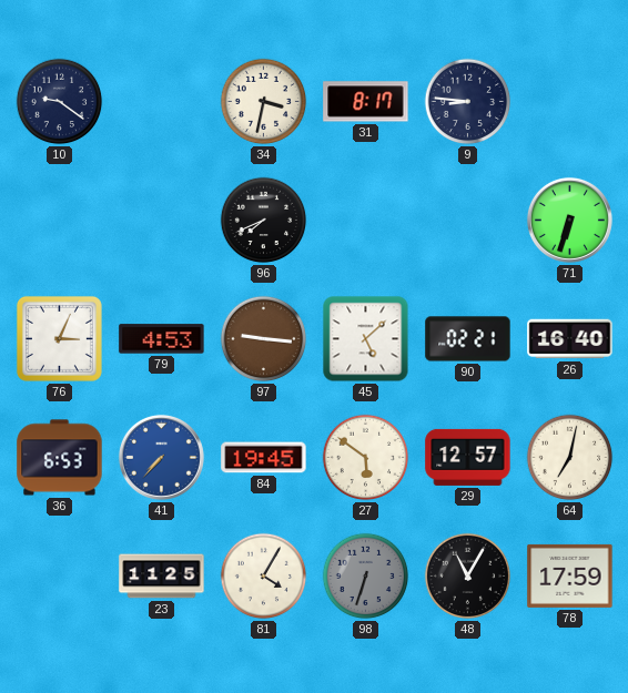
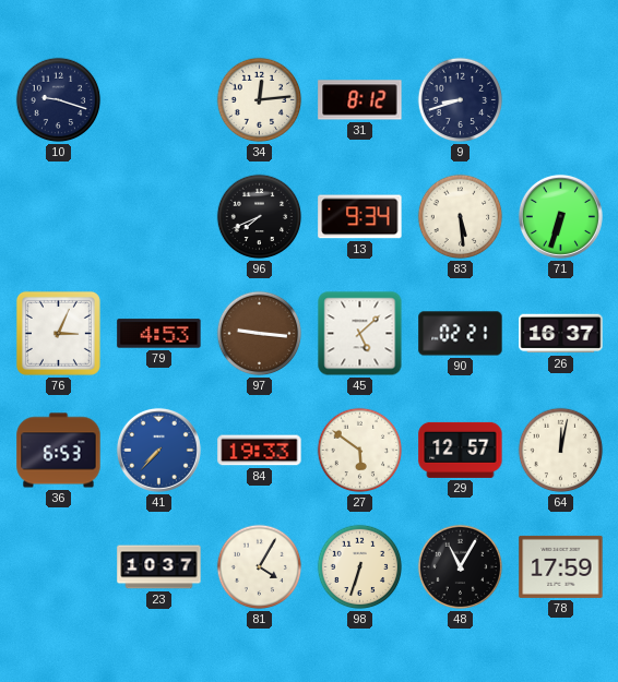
10: 9:21 -> 9:18
34: 3:32 -> 12:14
31: 8:17 -> 8:12
9: 8:46 -> 8:42
13: none -> 9:34
83: none -> 5:29
26: 16:40 -> 16:37
84: 19:45 -> 19:33
64: 7:02 -> 12:02
23: 11:25 -> 10:37
98 dial: grey -> cream
